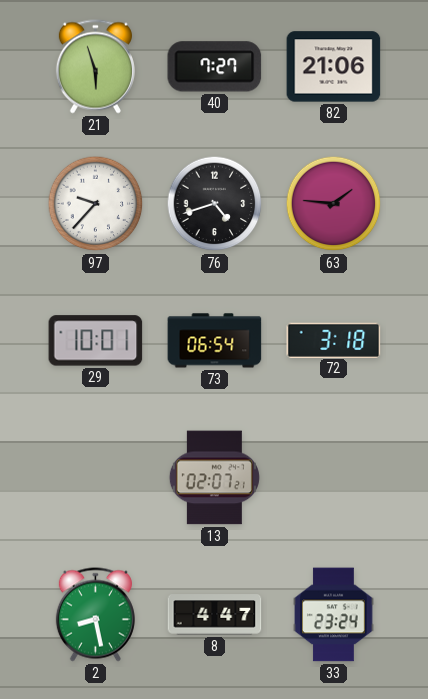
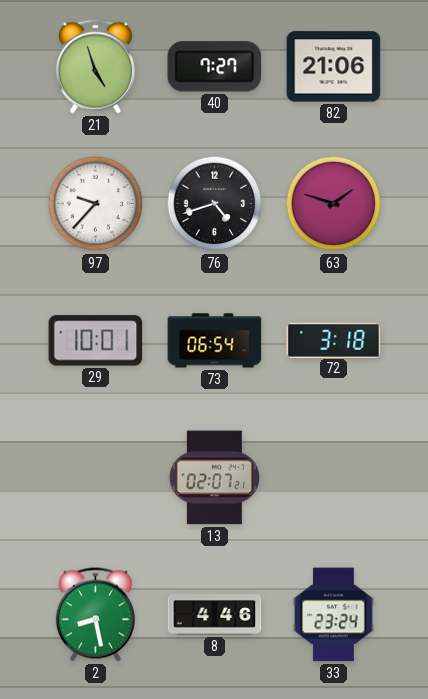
21: 5:57 -> 4:57
63: 1:46 -> 1:48
8: 4:47 -> 4:46
